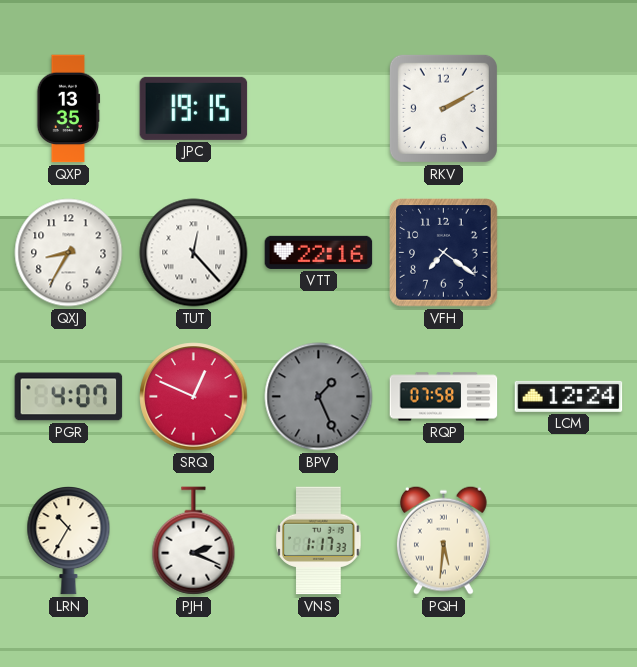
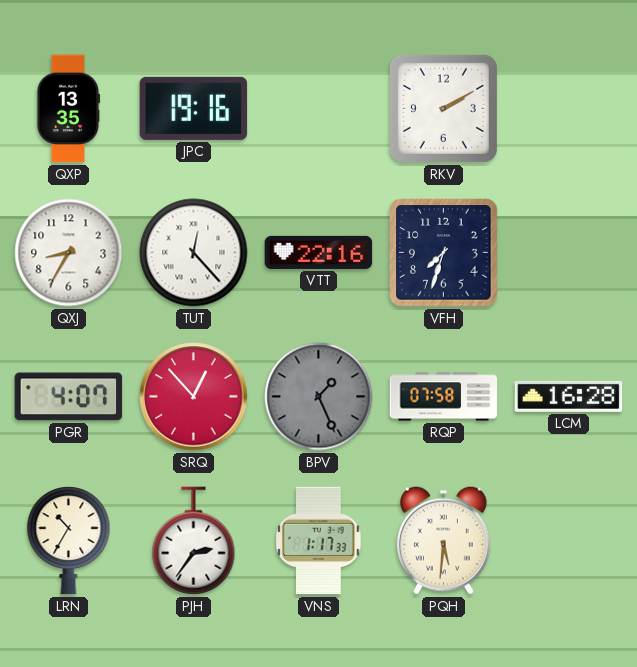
JPC: 19:15 -> 19:16
VFH: 7:21 -> 7:33
SRQ: 12:49 -> 12:53
LCM: 12:24 -> 16:28
PJH: 2:19 -> 2:36
